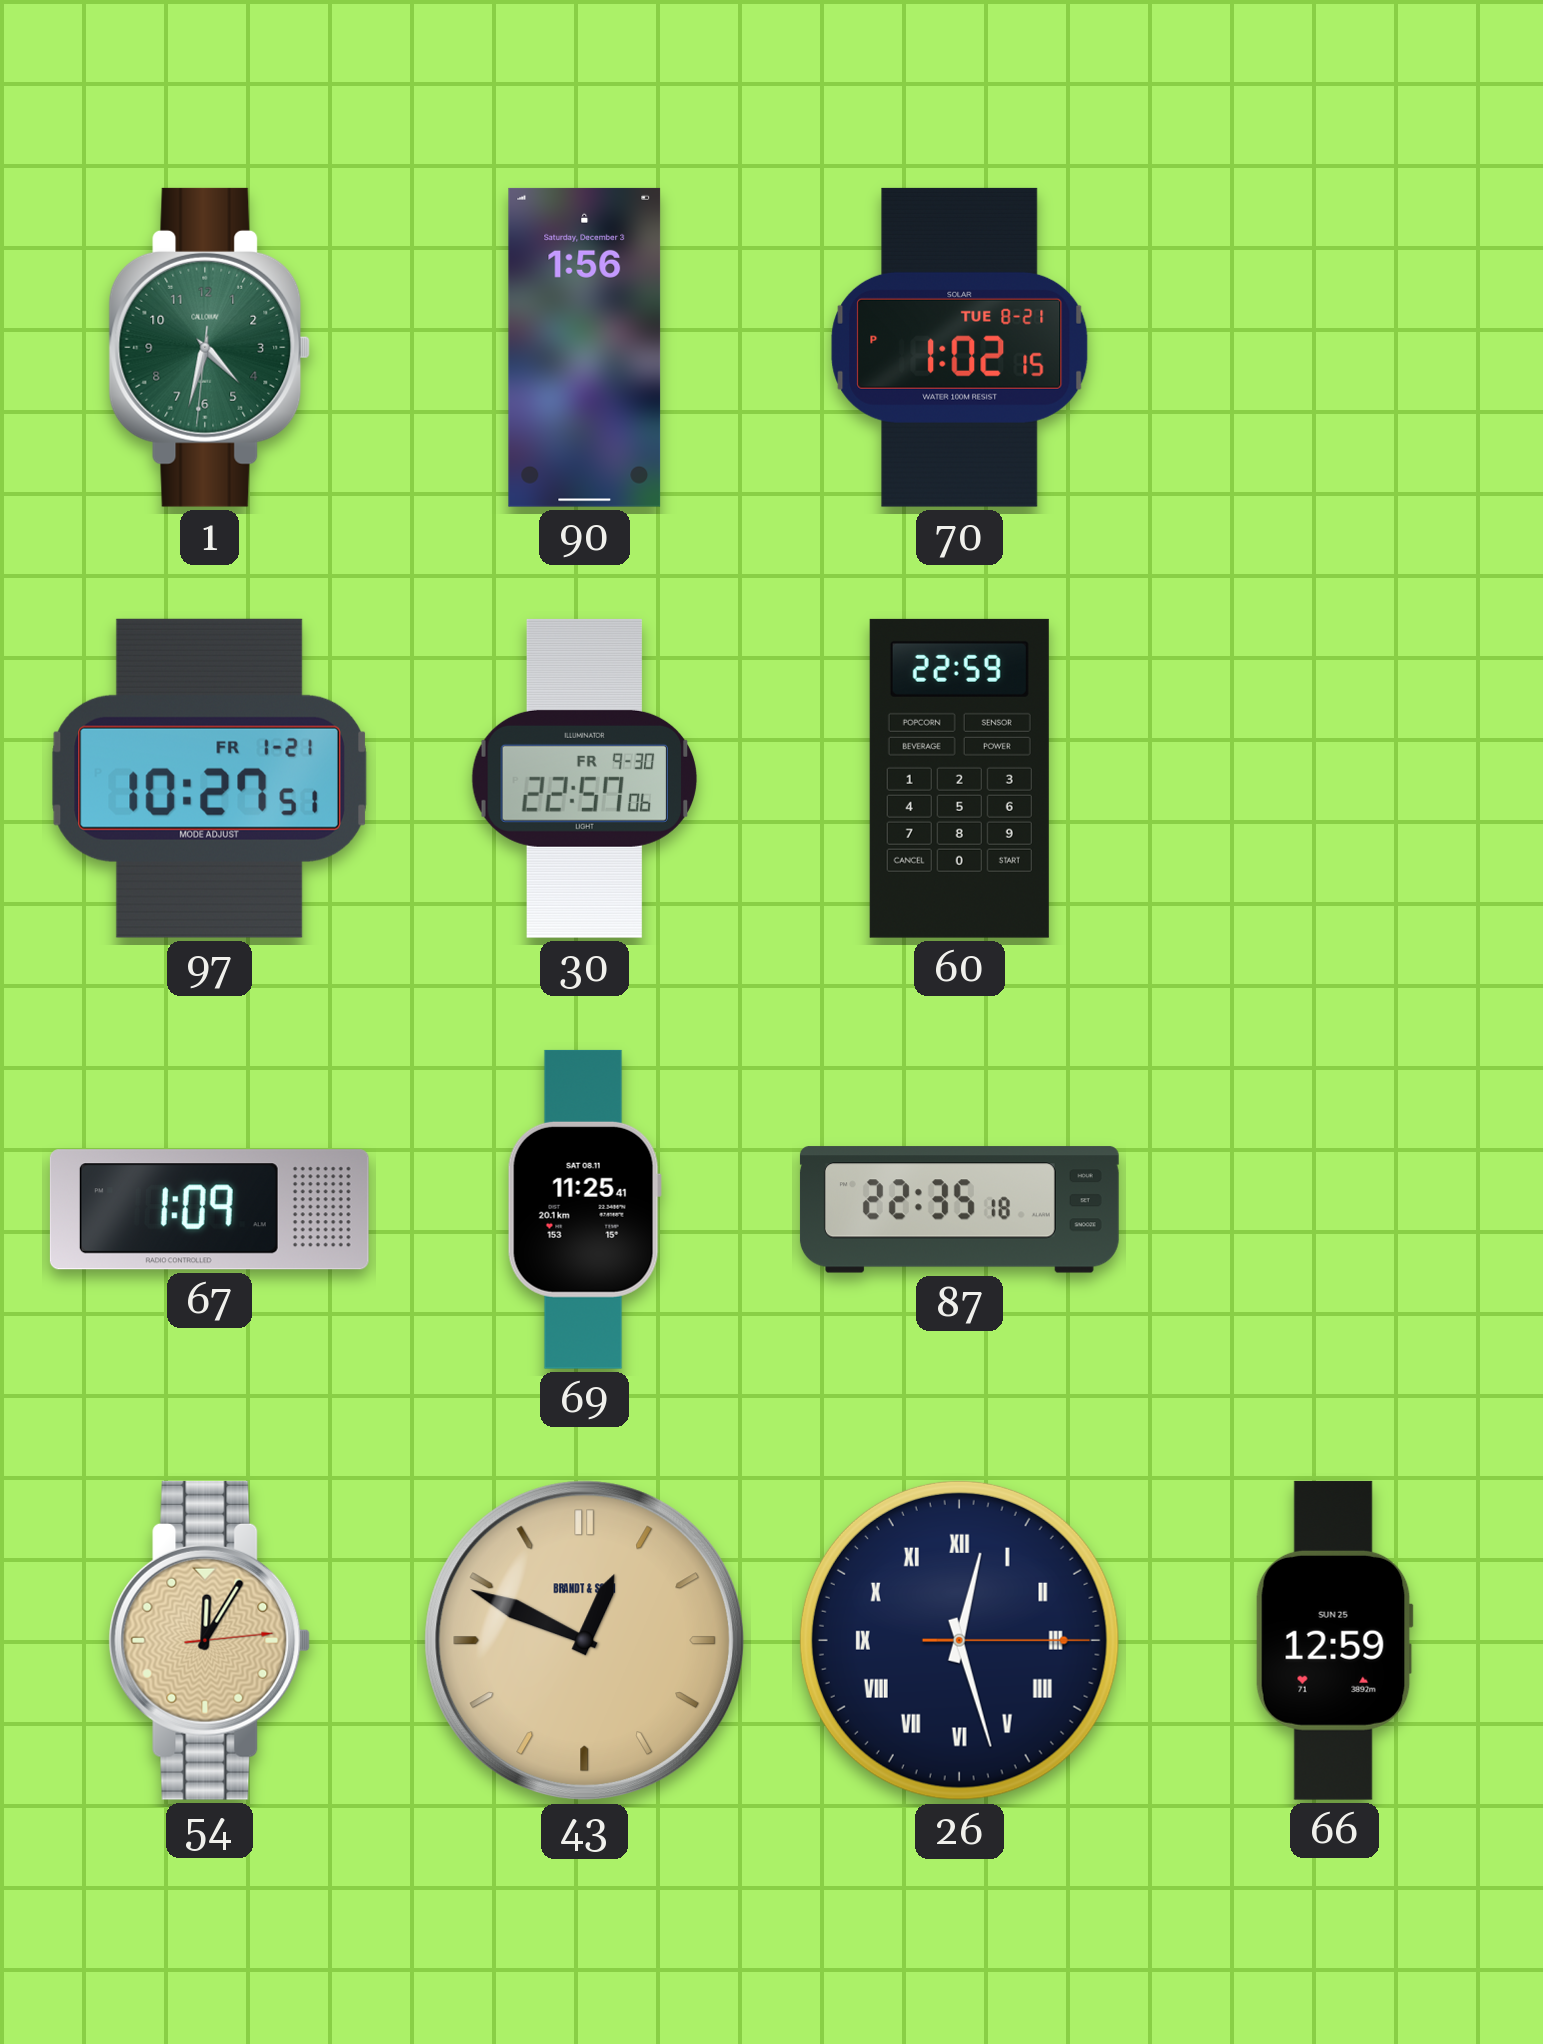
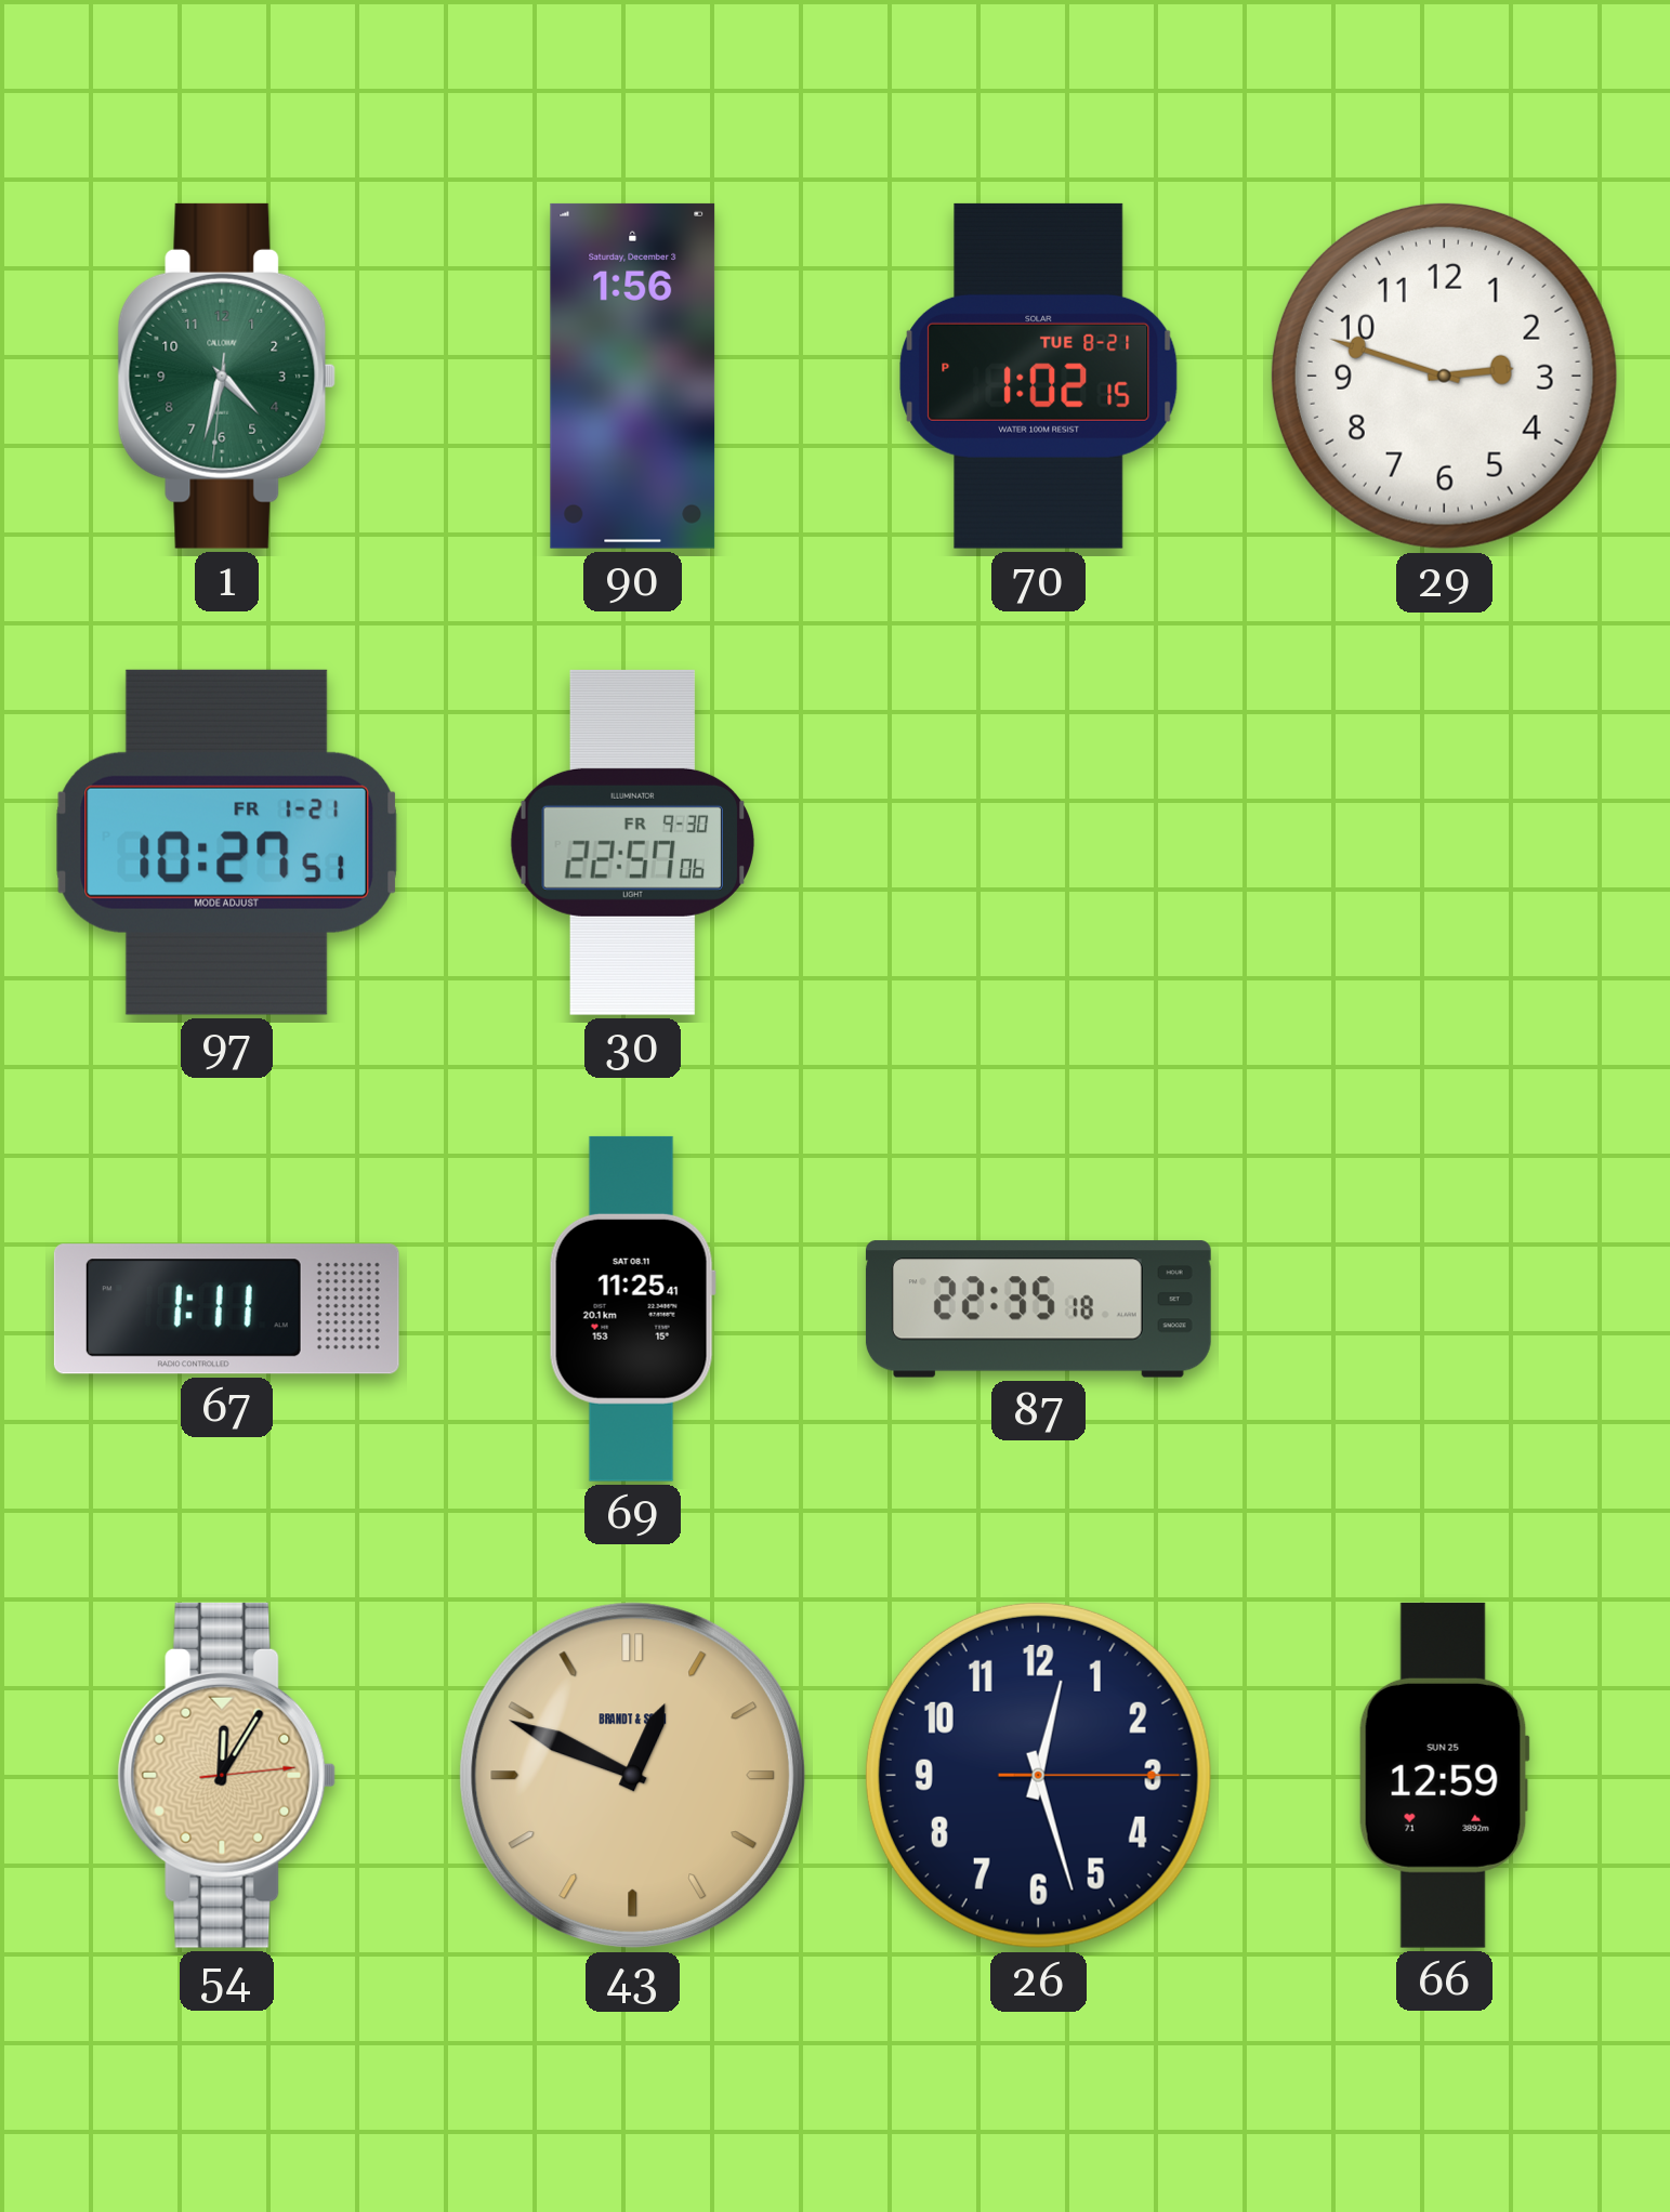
29: none -> 2:48
60: 22:59 -> none
67: 1:09 -> 1:11
26 numerals: Roman -> Arabic
